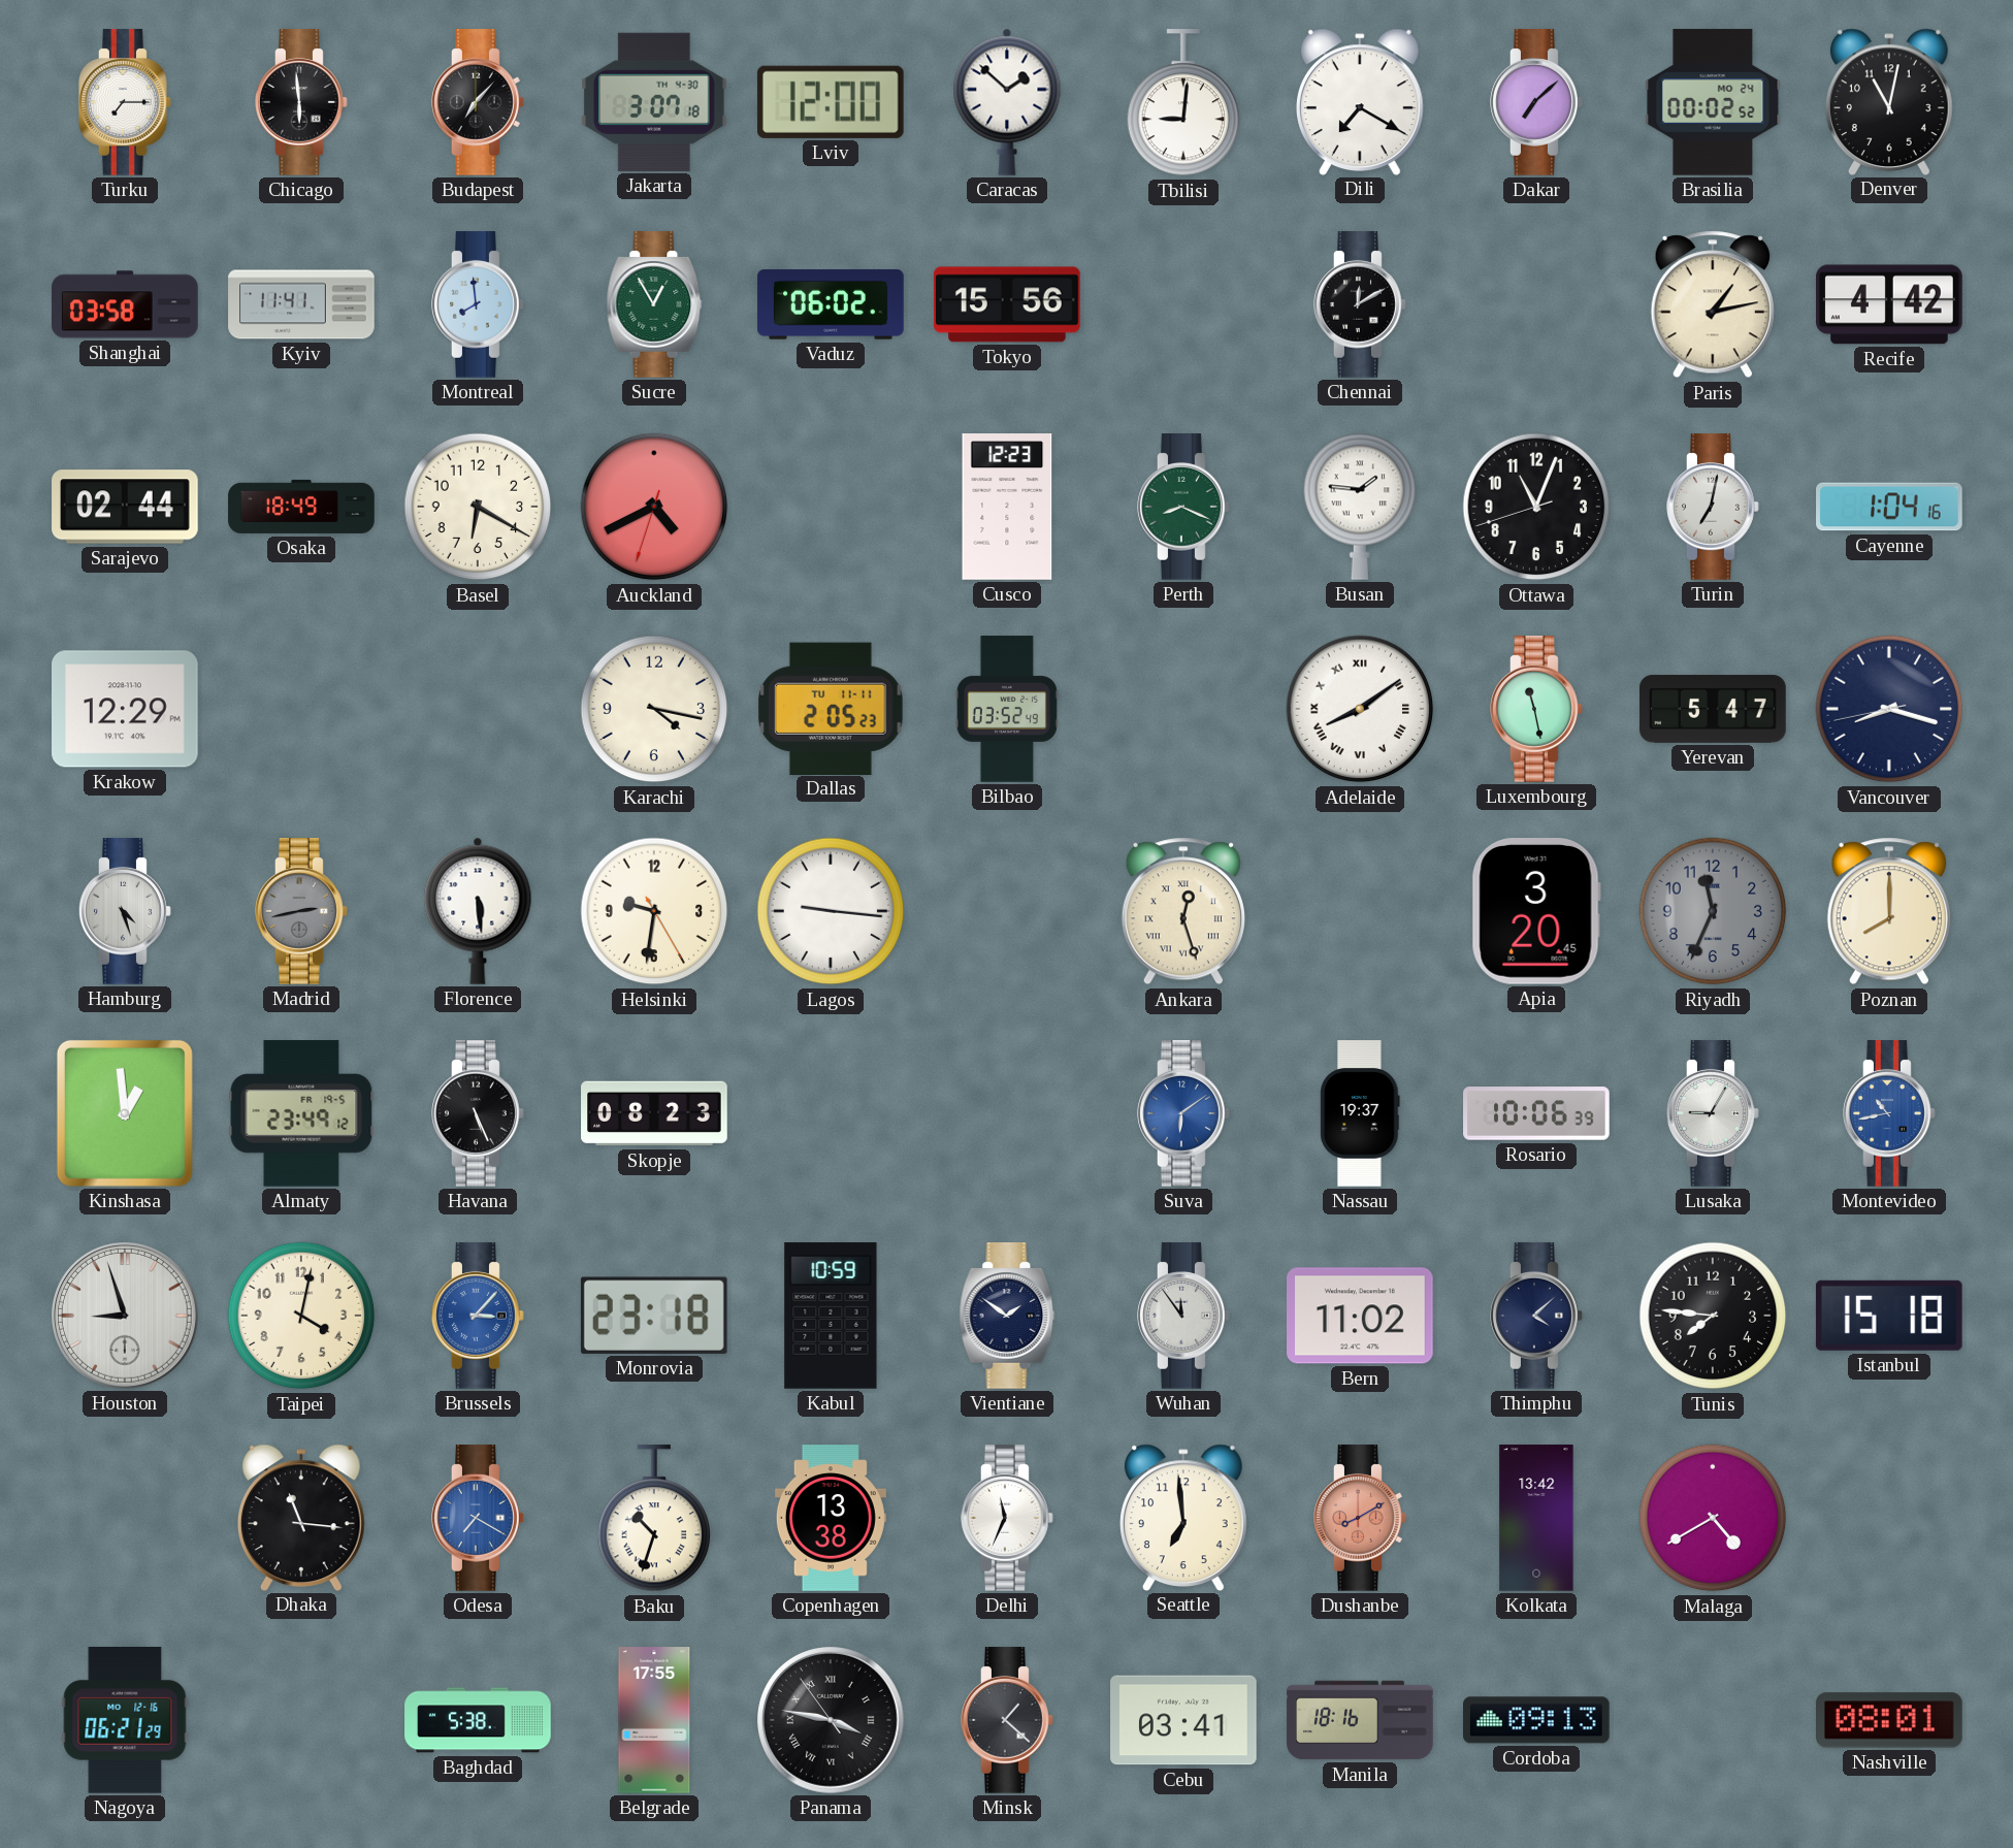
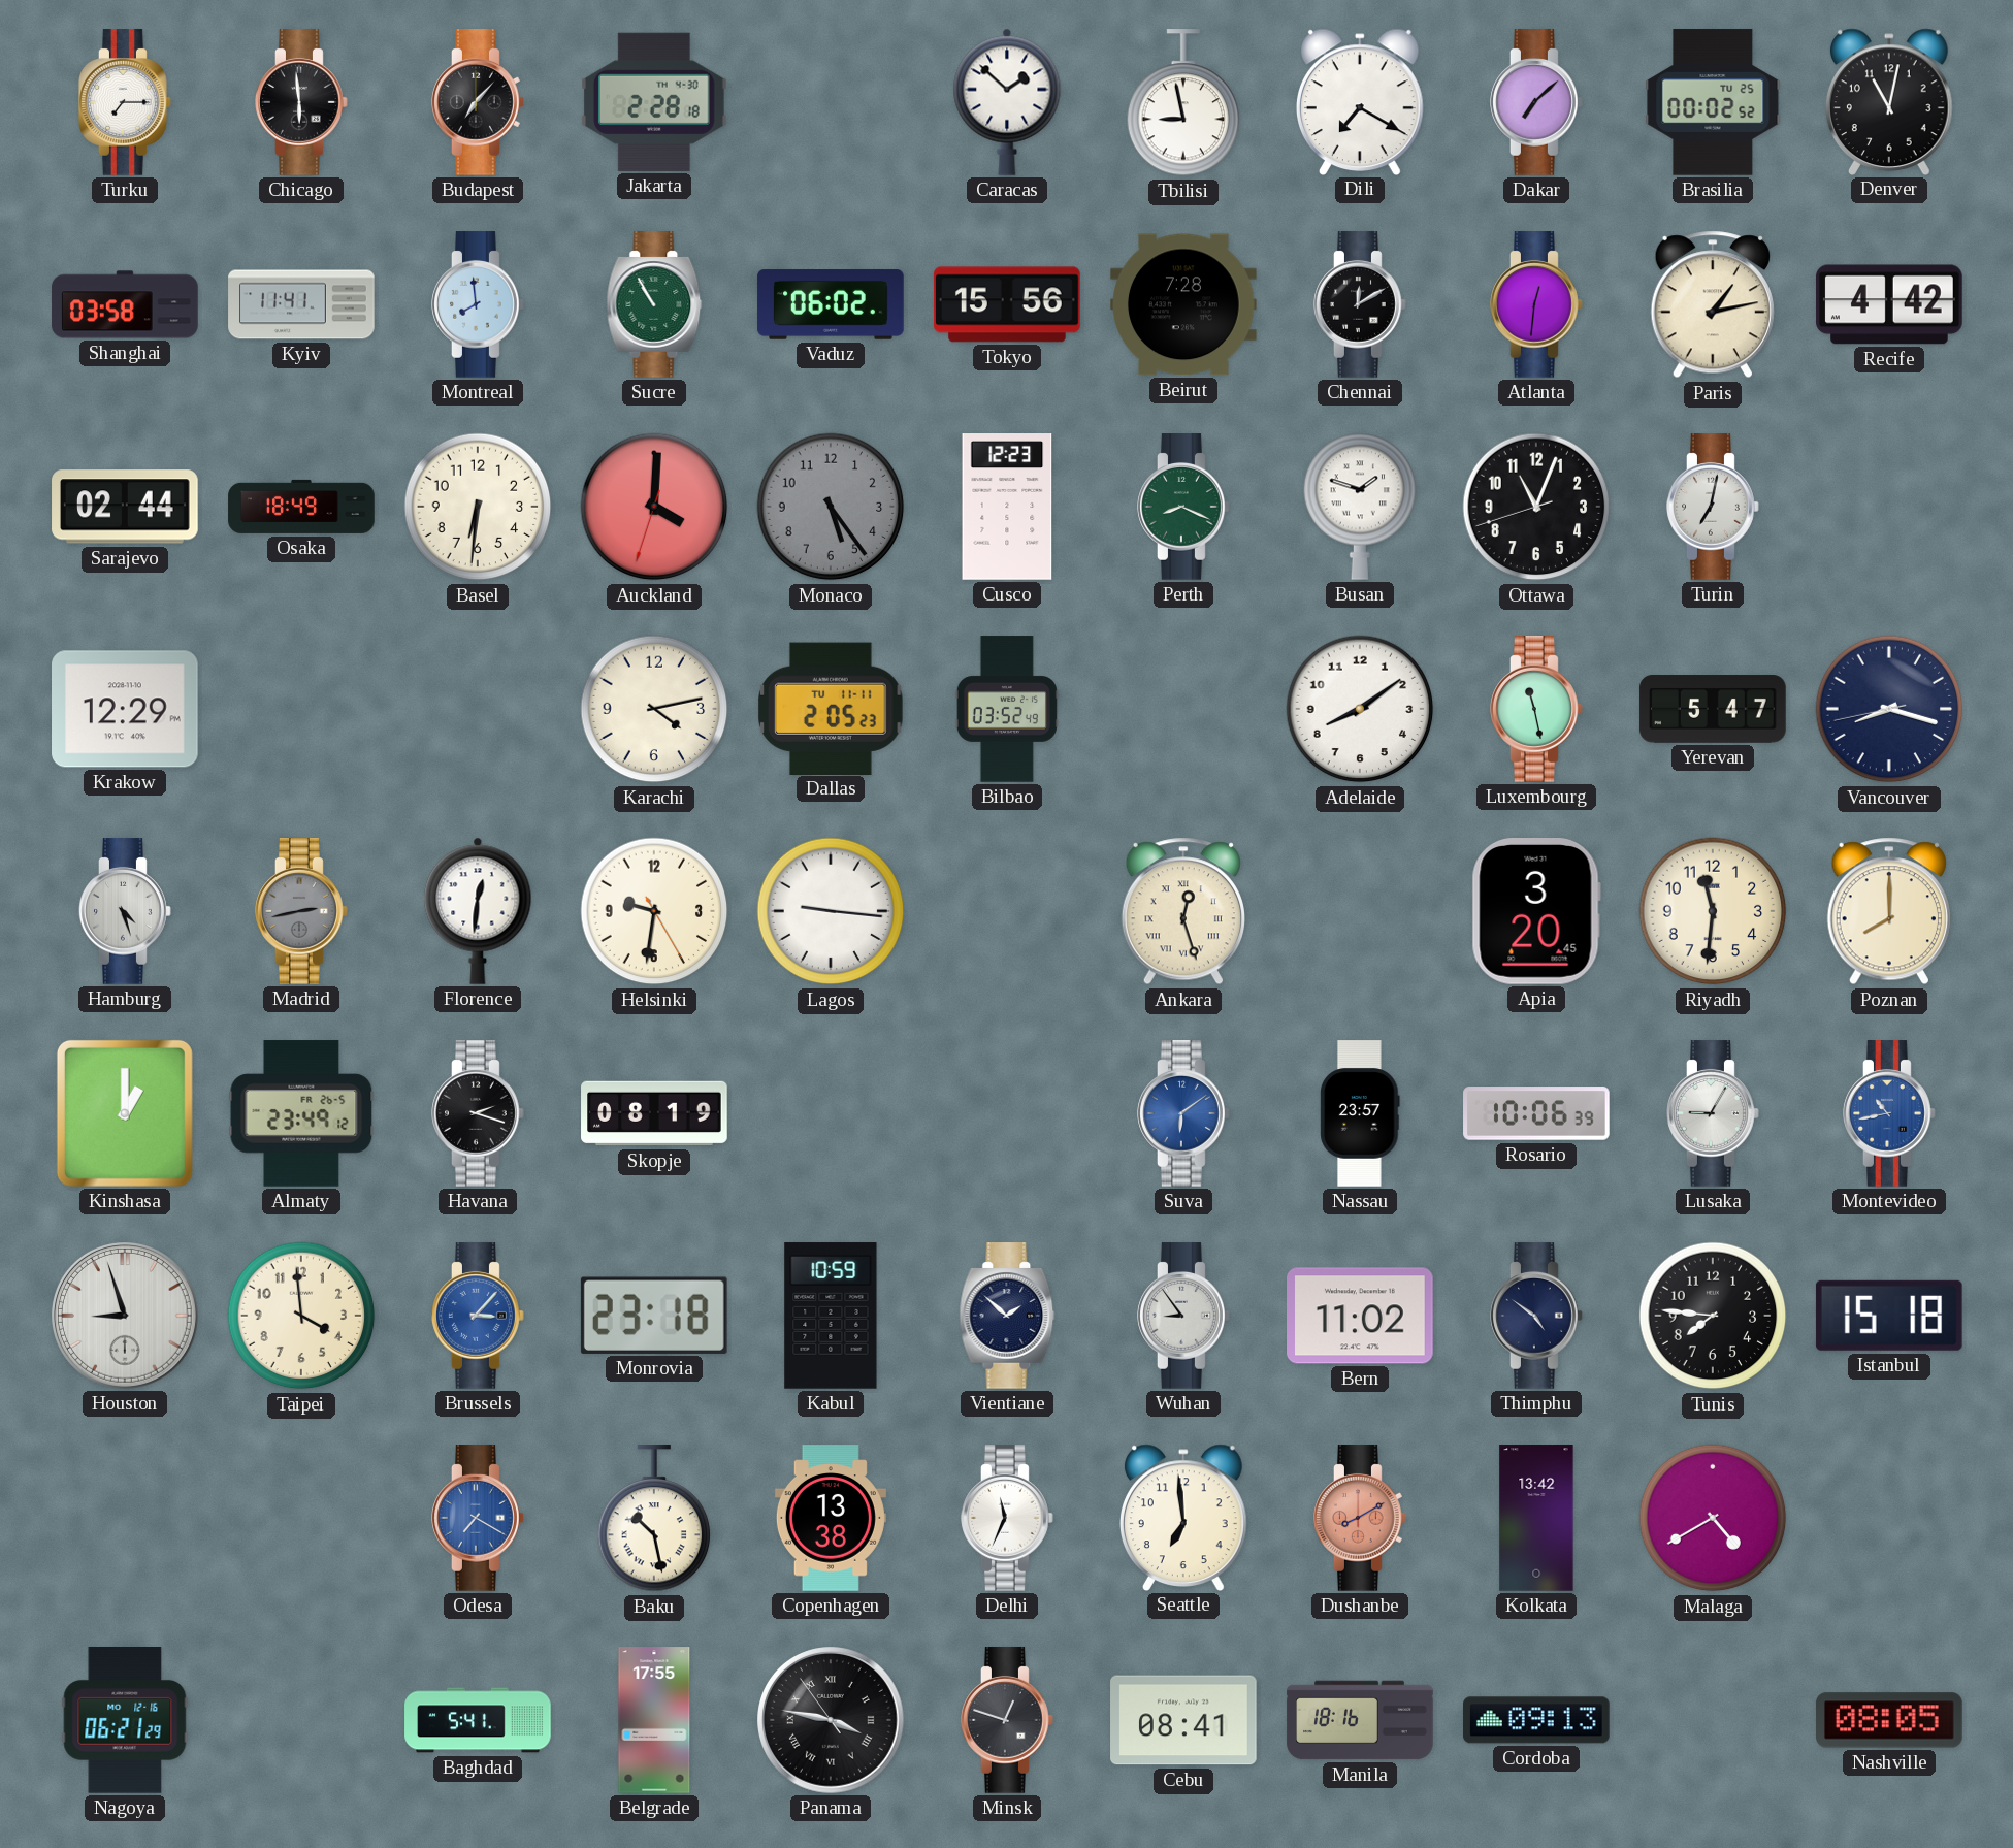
Jakarta: 3:07 -> 2:28
Lviv: 12:00 -> none
Tbilisi: 9:01 -> 8:58
Brasilia date: MO 24 -> TU 25
Sucre: 12:55 -> 10:55
Beirut: none -> 7:28
Atlanta: none -> 12:31
Basel: 6:20 -> 6:31
Auckland: 4:40 -> 4:00
Monaco: none -> 5:24
Busan: 1:46 -> 1:48
Cayenne: 1:04 -> none
Karachi: 4:17 -> 4:13
Adelaide numerals: Roman -> Arabic
Florence: 5:29 -> 12:31
Riyadh: 11:34 -> 11:31
Riyadh dial: grey -> cream
Kinshasa: 12:59 -> 1:00
Almaty date: FR 19-5 -> FR 26-5
Havana: 5:26 -> 2:18
Skopje: 08:23 -> 08:19
Nassau: 19:37 -> 23:57
Taipei: 4:02 -> 3:59
Vientiane: 1:51 -> 1:52
Wuhan: 11:54 -> 8:54
Thimphu: 4:08 -> 4:51
Dhaka: 11:16 -> none
Baku: 10:33 -> 10:28
Baghdad: 5:38 -> 5:41
Minsk: 1:22 -> 12:48
Cebu: 03:41 -> 08:41
Nashville: 08:01 -> 08:05
